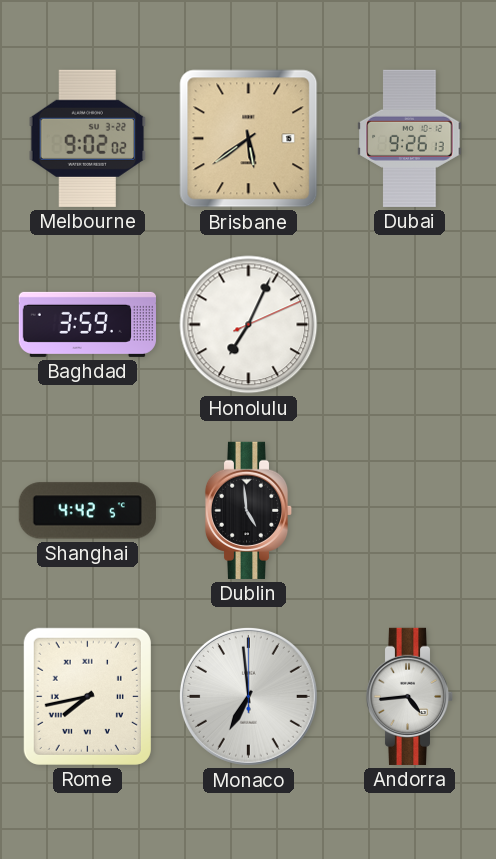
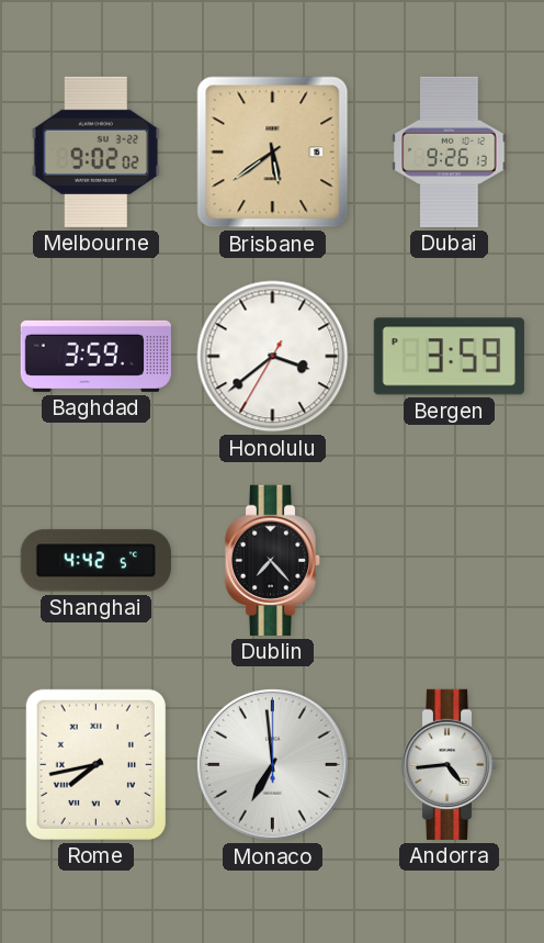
Honolulu: 7:04 -> 3:38
Bergen: none -> 3:59
Dublin: 4:59 -> 7:23
